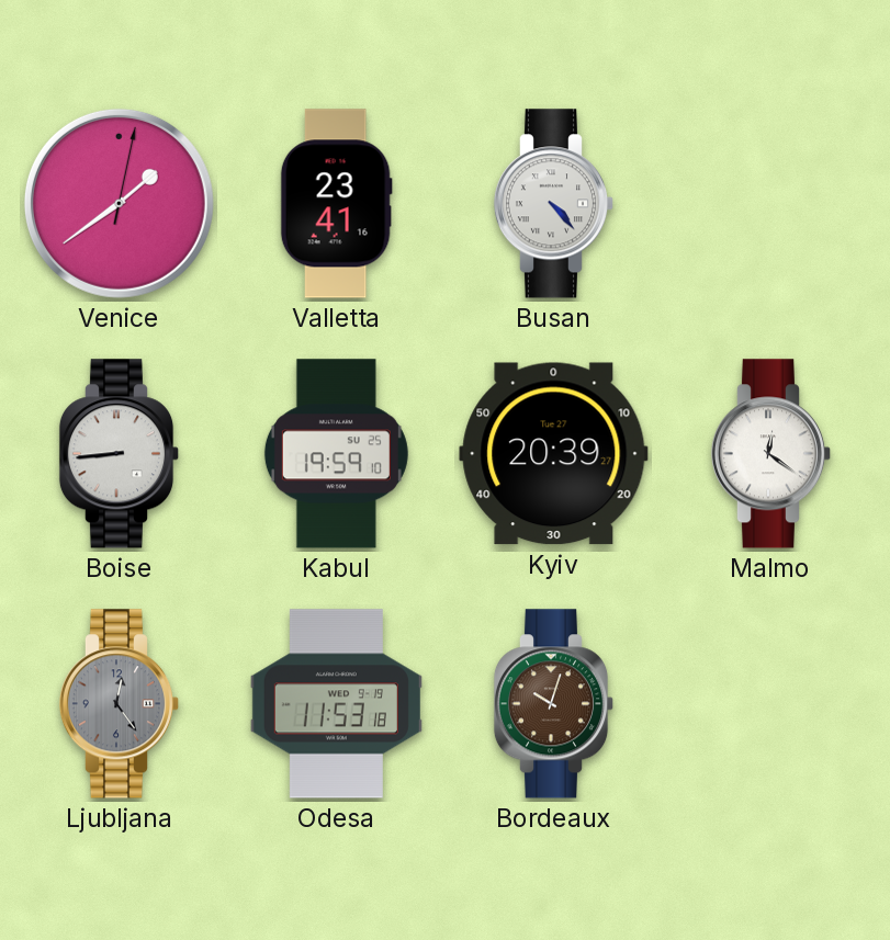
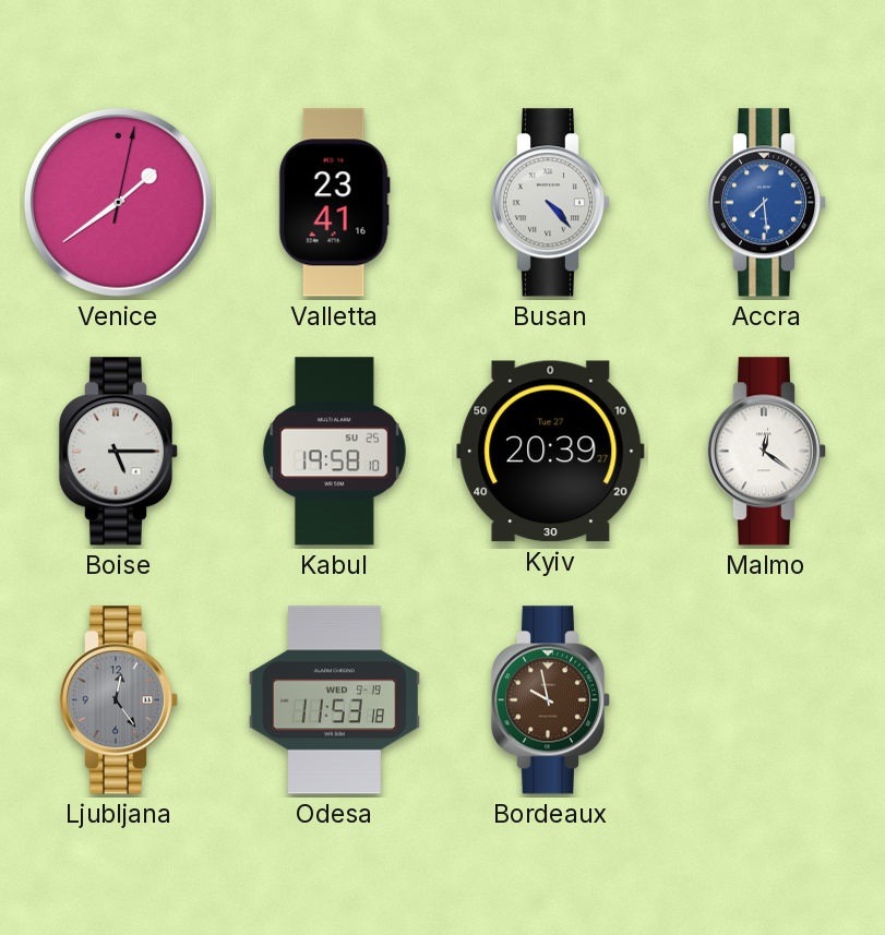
Accra: none -> 7:29
Boise: 8:44 -> 5:15
Kabul: 19:59 -> 19:58
Bordeaux: 10:03 -> 9:58
